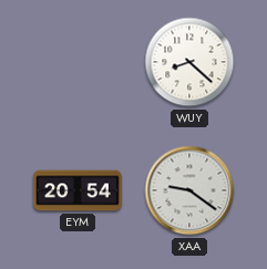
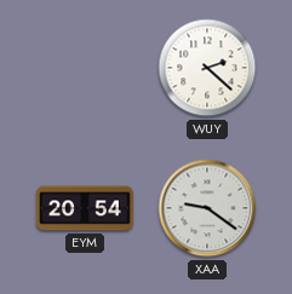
WUY: 8:22 -> 2:22
